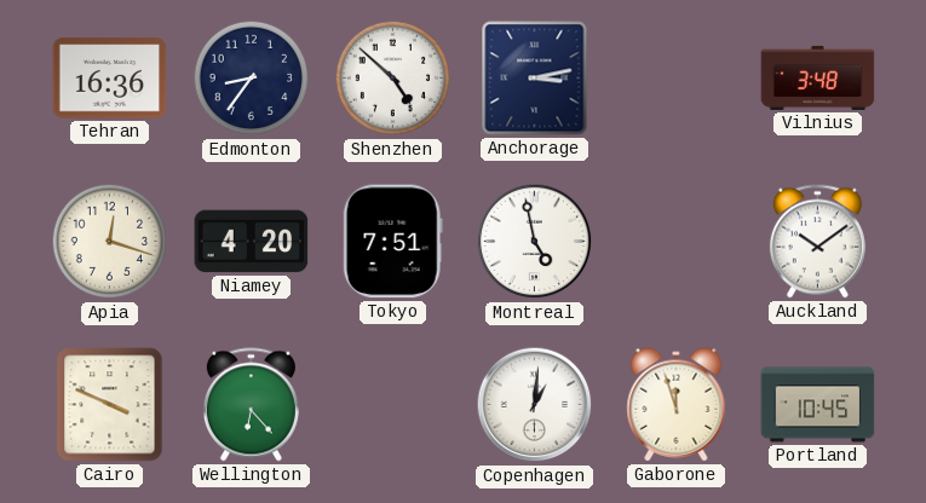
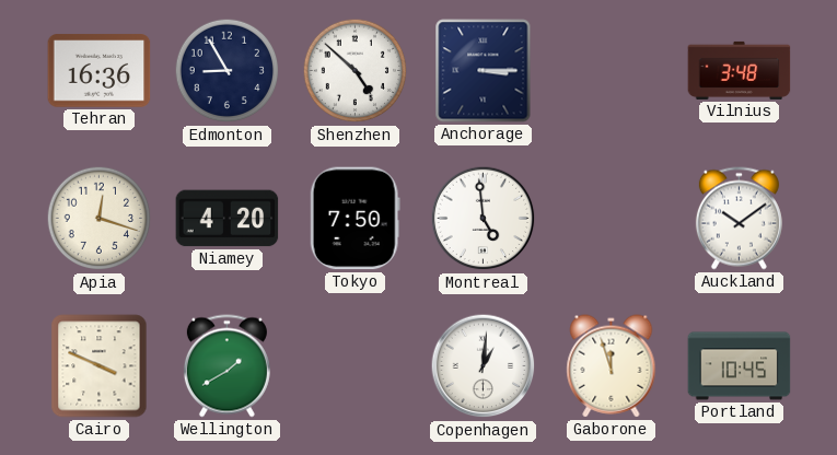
Edmonton: 8:36 -> 8:55
Anchorage: 3:13 -> 3:15
Tokyo: 7:51 -> 7:50
Montreal: 4:58 -> 4:59
Wellington: 6:23 -> 1:40
